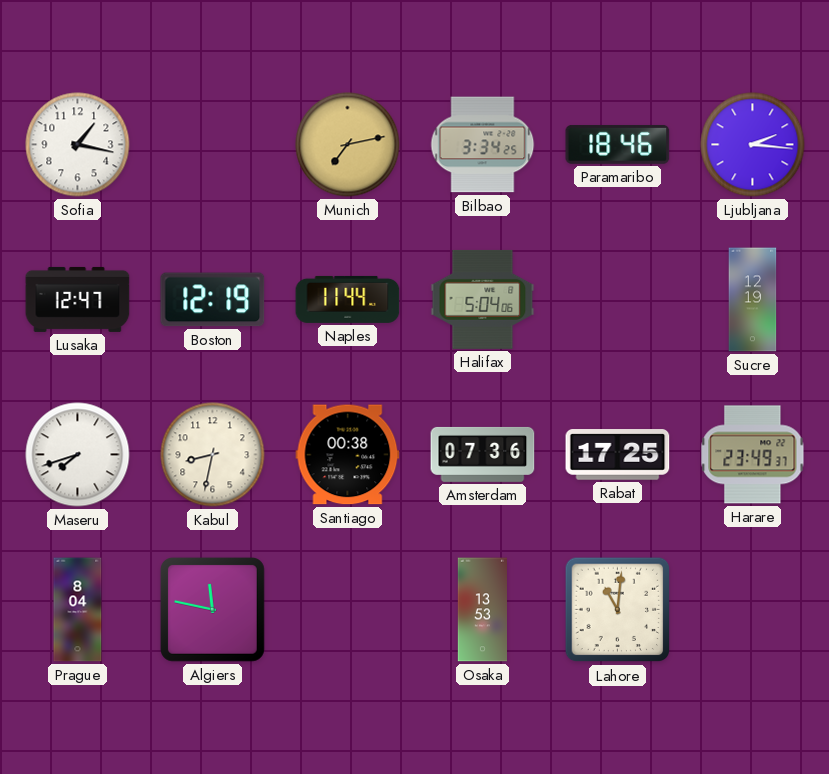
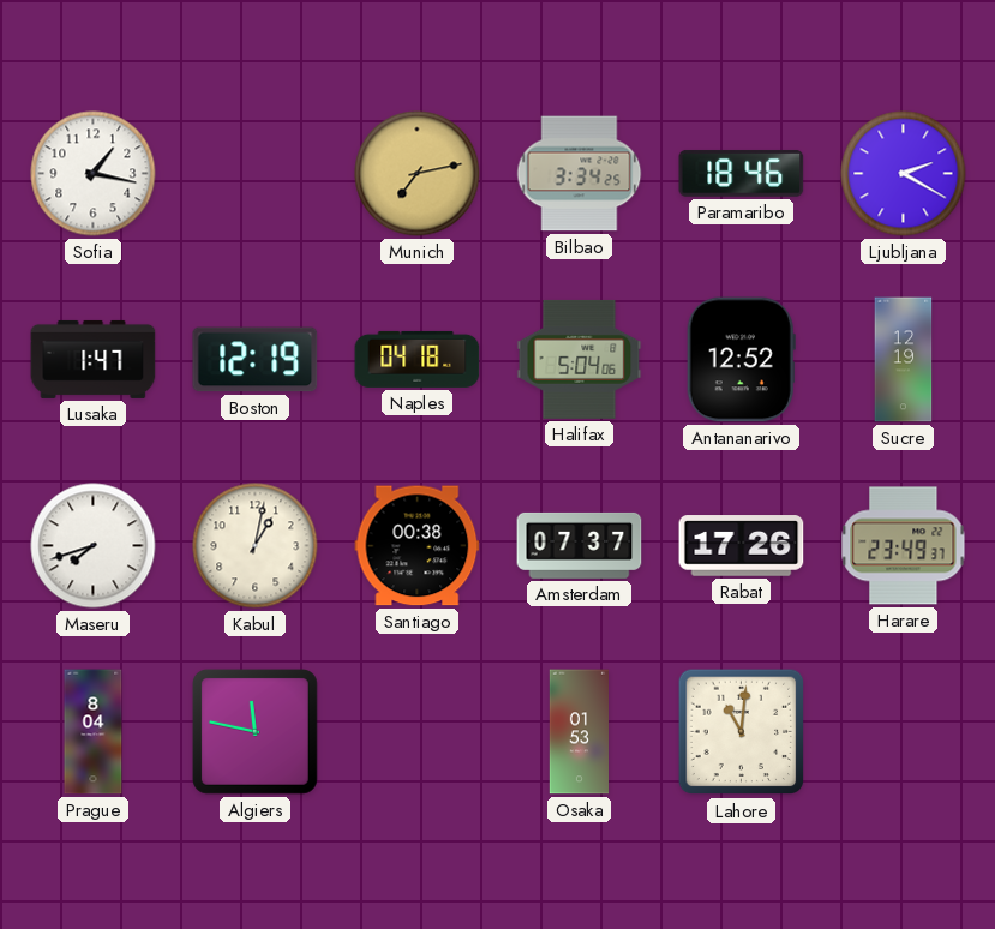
Ljubljana: 2:16 -> 2:20
Lusaka: 12:47 -> 1:47
Naples: 11:44 -> 04:18
Antananarivo: none -> 12:52
Kabul: 8:32 -> 1:02
Amsterdam: 07:36 -> 07:37
Rabat: 17:25 -> 17:26
Osaka: 13:53 -> 01:53
